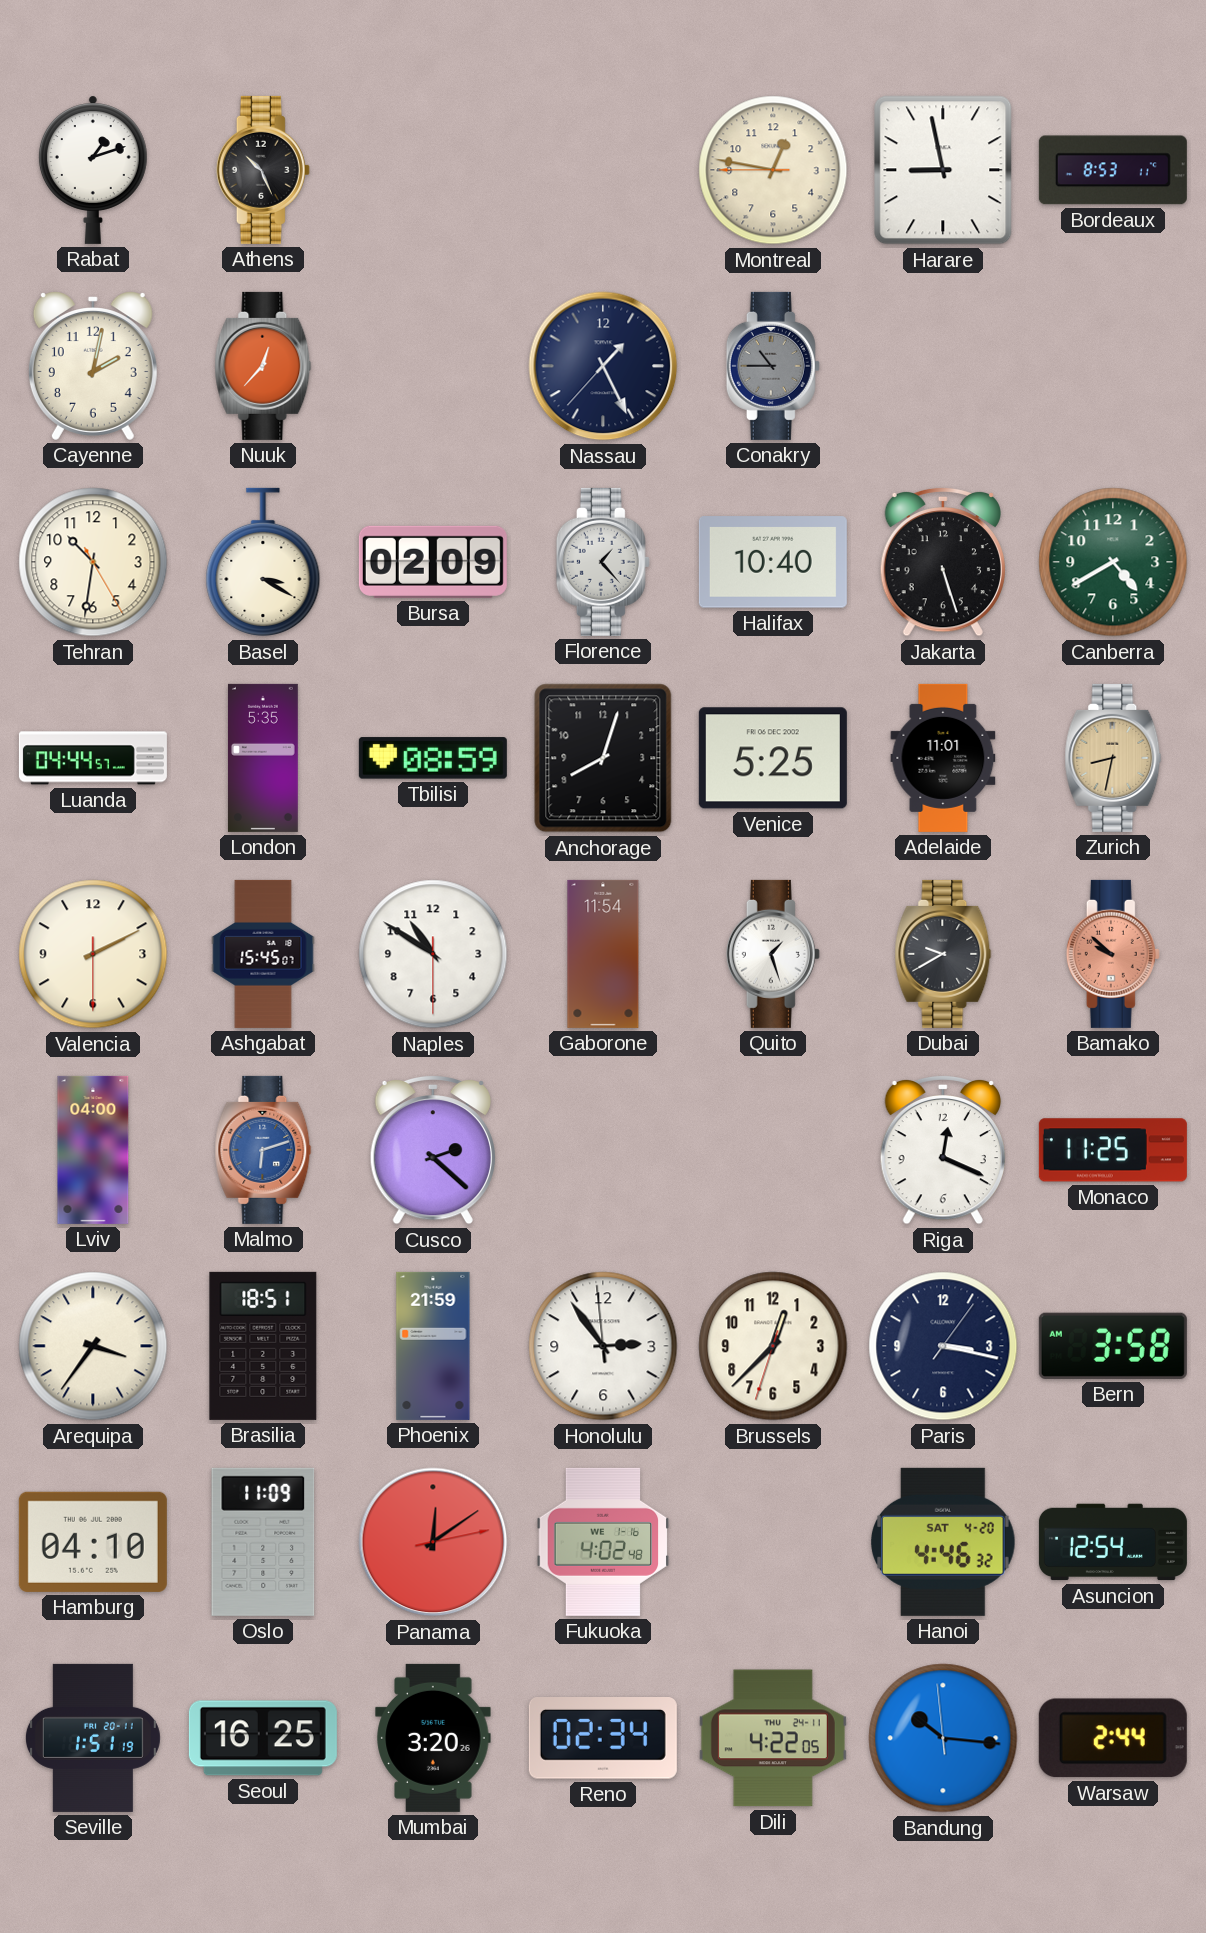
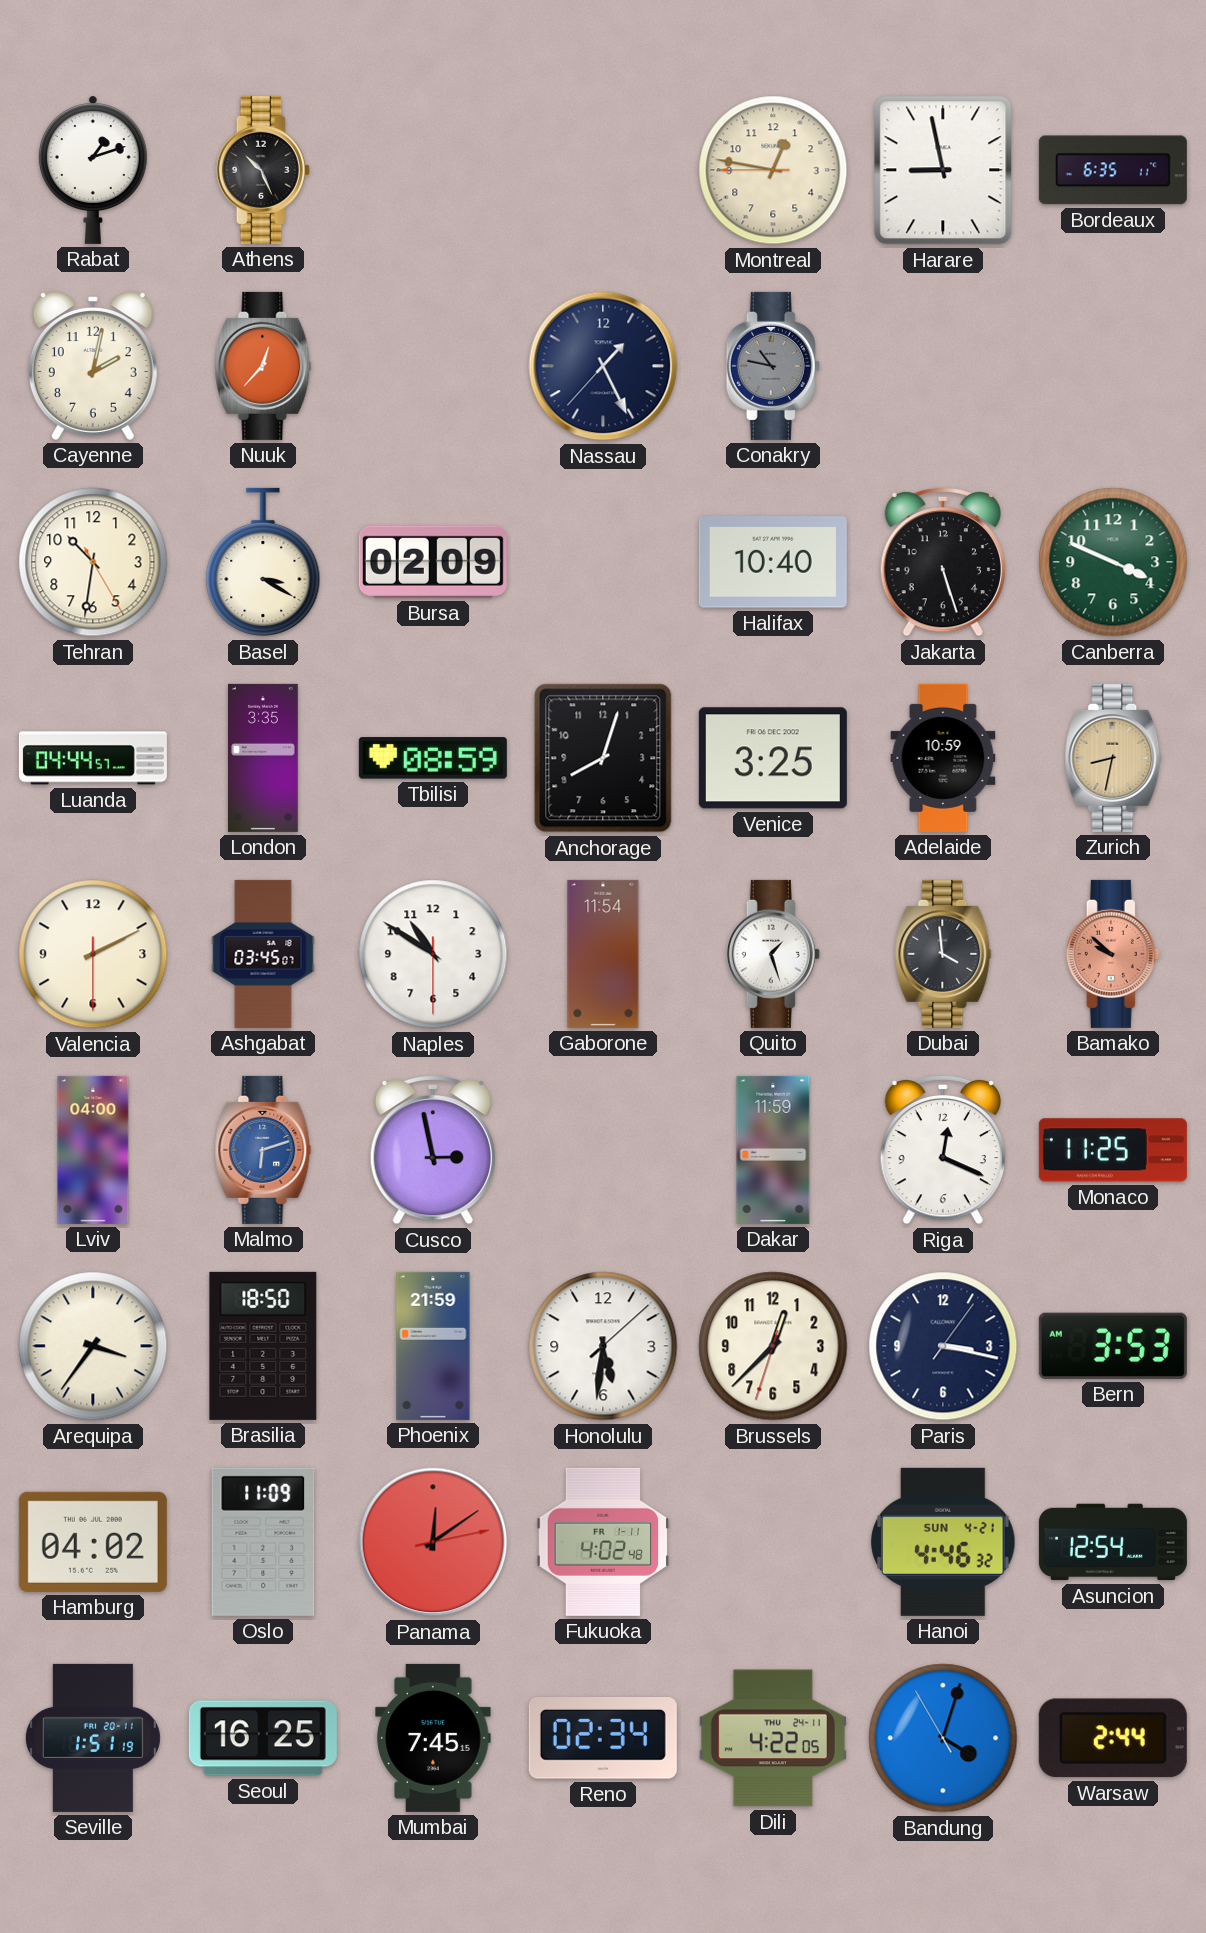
Bordeaux: 8:53 -> 6:35
Conakry: 10:45 -> 10:47
Florence: 1:23 -> none
Canberra: 4:40 -> 3:49
London: 5:35 -> 3:35
Venice: 5:25 -> 3:25
Adelaide: 11:01 -> 10:59
Ashgabat: 15:45 -> 03:45
Dubai: 9:40 -> 3:59
Cusco: 2:22 -> 2:58
Dakar: none -> 11:59
Brasilia: 18:51 -> 18:50
Honolulu: 2:53 -> 5:31
Bern: 3:58 -> 3:53
Hamburg: 04:10 -> 04:02
Fukuoka date: WE 1-16 -> FR 1-11
Hanoi date: SAT 4-20 -> SUN 4-21
Mumbai: 3:20 -> 7:45
Bandung: 10:15 -> 4:02
